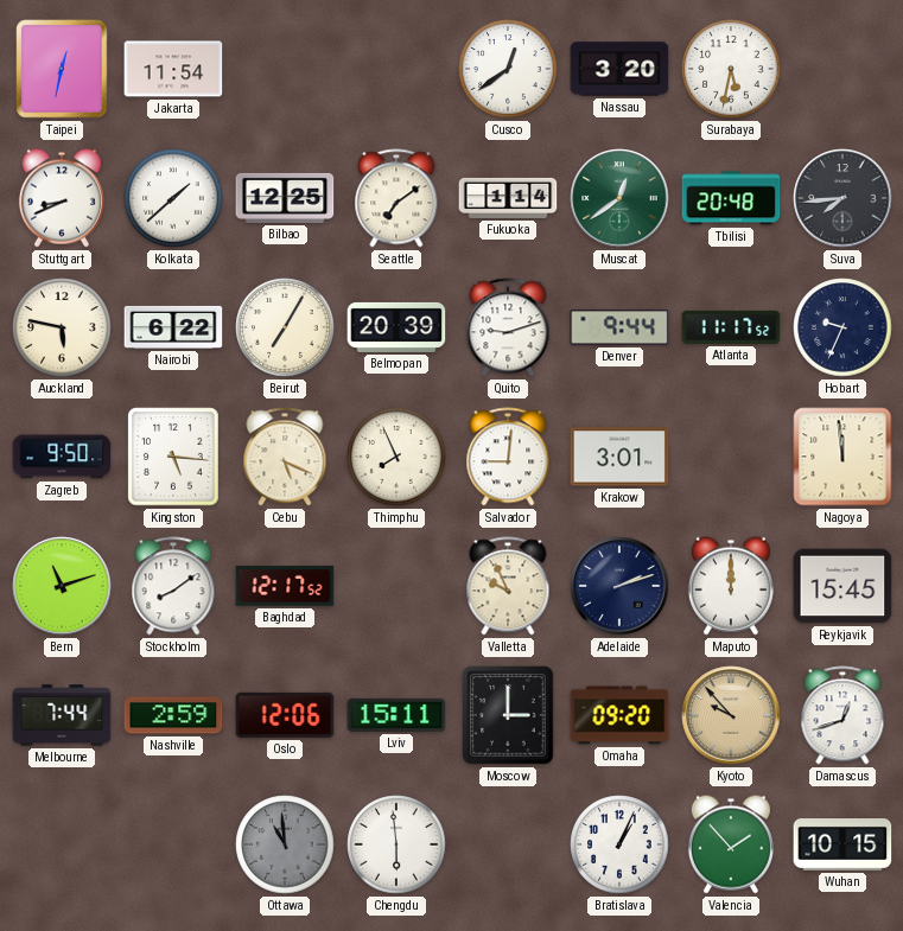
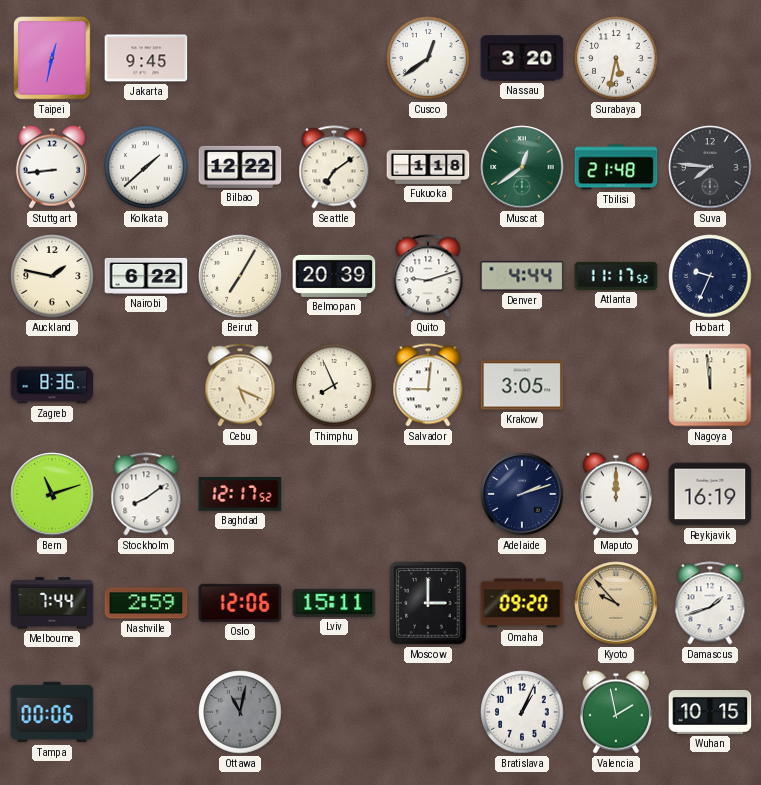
Jakarta: 11:54 -> 9:45
Stuttgart: 8:41 -> 8:44
Bilbao: 12:25 -> 12:22
Fukuoka: 1:14 -> 1:18
Tbilisi: 20:48 -> 21:48
Suva: 7:44 -> 7:46
Auckland: 5:47 -> 1:47
Denver: 9:44 -> 4:44
Zagreb: 9:50 -> 8:36
Kingston: 5:16 -> none
Krakow: 3:01 -> 3:05
Valletta: 9:56 -> none
Reykjavik: 15:45 -> 16:19
Damascus: 12:42 -> 1:42
Tampa: none -> 00:06
Ottawa: 10:59 -> 11:02
Chengdu: 5:59 -> none
Valencia: 1:53 -> 1:58
